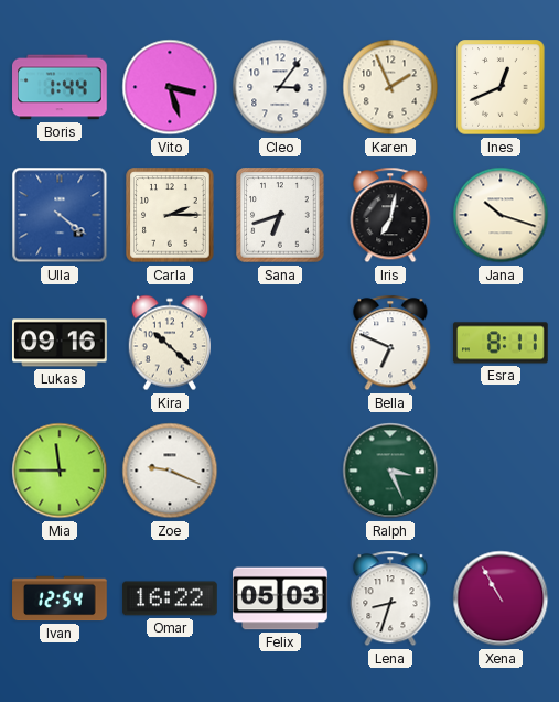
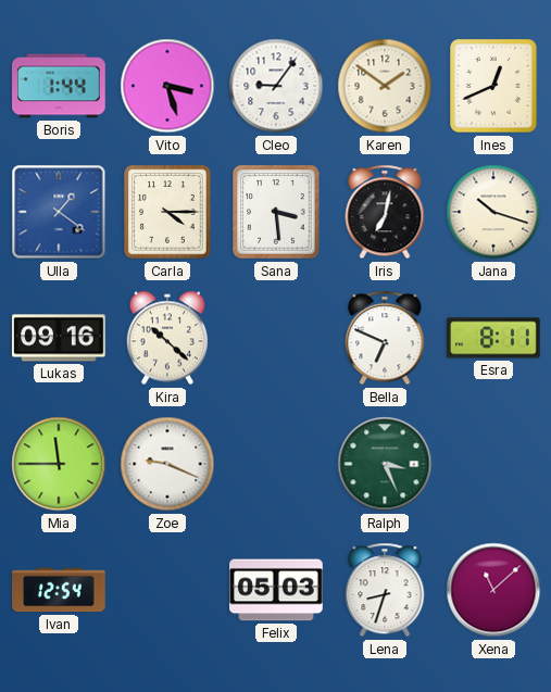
Cleo: 3:06 -> 9:06
Karen: 1:56 -> 1:51
Ulla: 4:21 -> 1:21
Carla: 2:15 -> 4:15
Sana: 6:42 -> 3:29
Omar: 16:22 -> none
Xena: 10:55 -> 11:08
